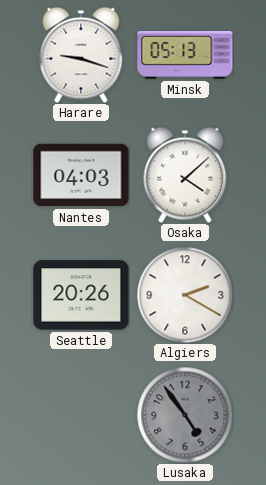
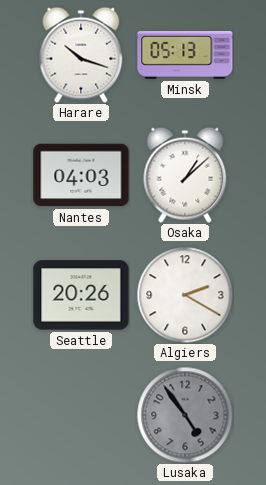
Harare: 9:18 -> 10:18
Osaka: 4:08 -> 1:08
